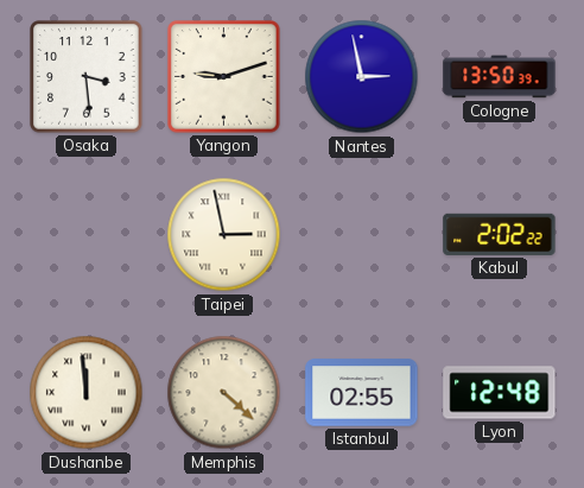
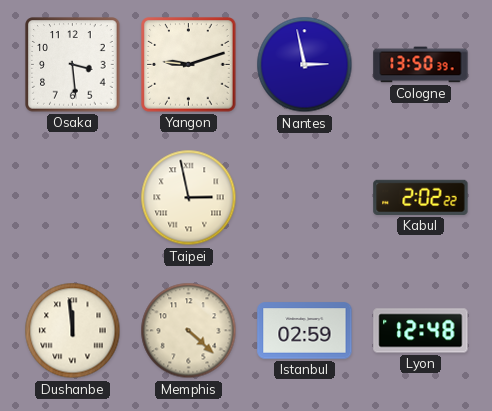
Istanbul: 02:55 -> 02:59
